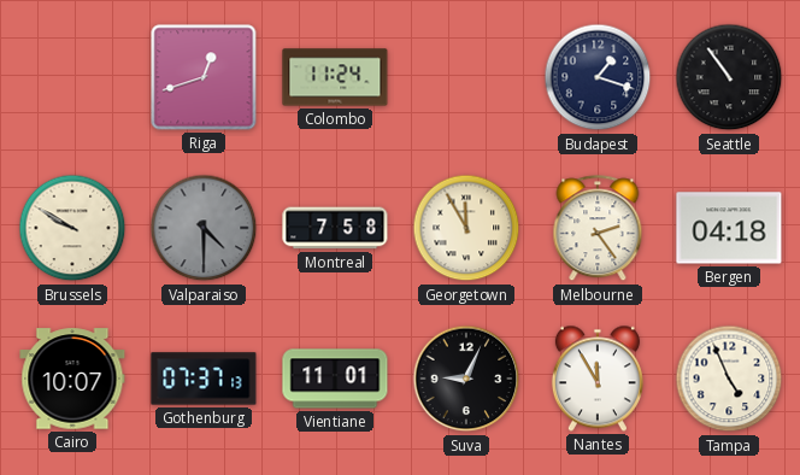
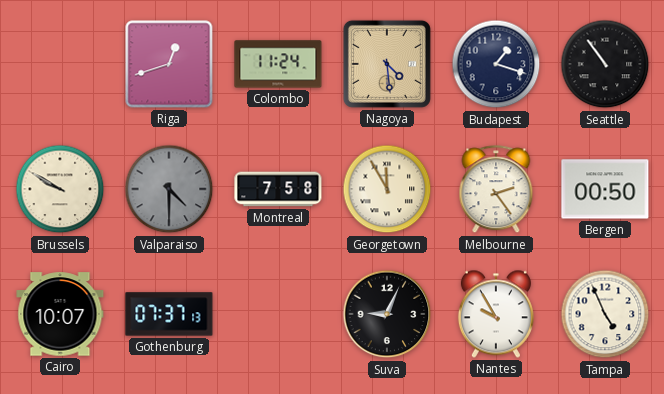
Nagoya: none -> 4:29
Bergen: 04:18 -> 00:50
Vientiane: 11:01 -> none
Nantes: 11:55 -> 9:55
